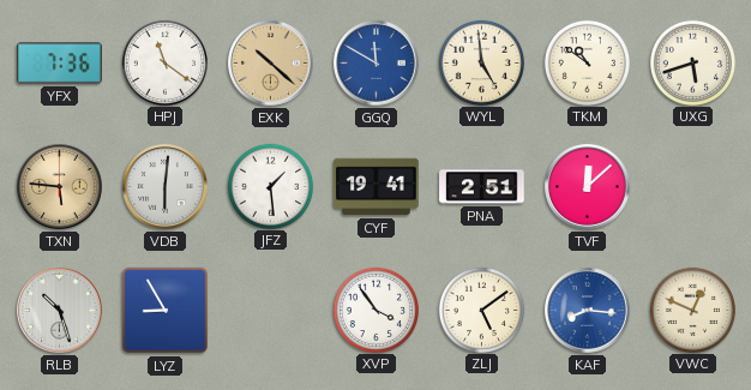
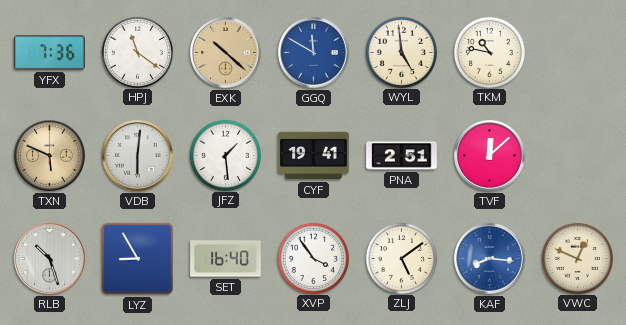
TKM: 10:51 -> 10:47
UXG: 5:42 -> none
TXN: 5:46 -> 5:49
SET: none -> 16:40
